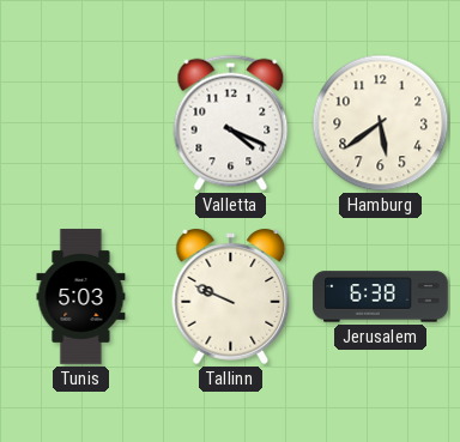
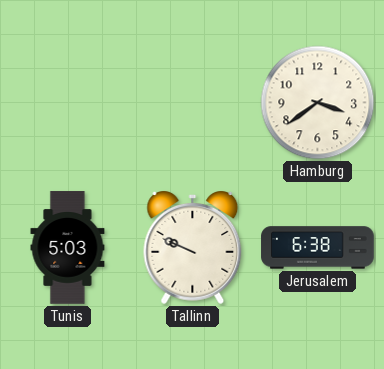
Valletta: 4:19 -> none
Hamburg: 5:39 -> 3:39
